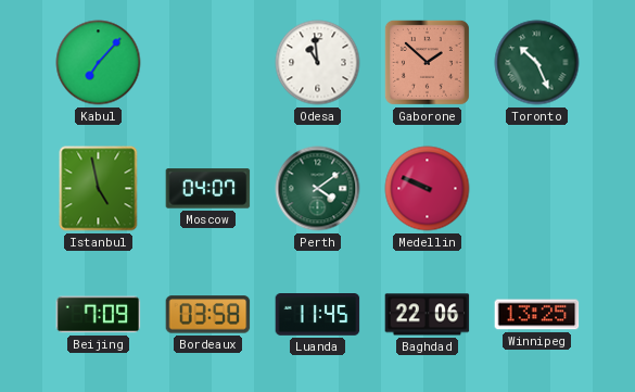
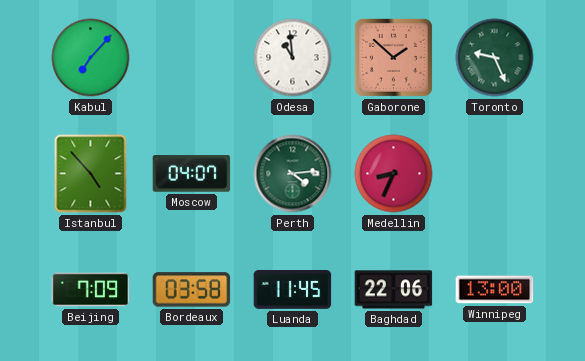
Toronto: 10:26 -> 9:26
Istanbul: 4:58 -> 4:53
Perth: 4:09 -> 4:14
Medellin: 9:49 -> 8:34
Winnipeg: 13:25 -> 13:00
